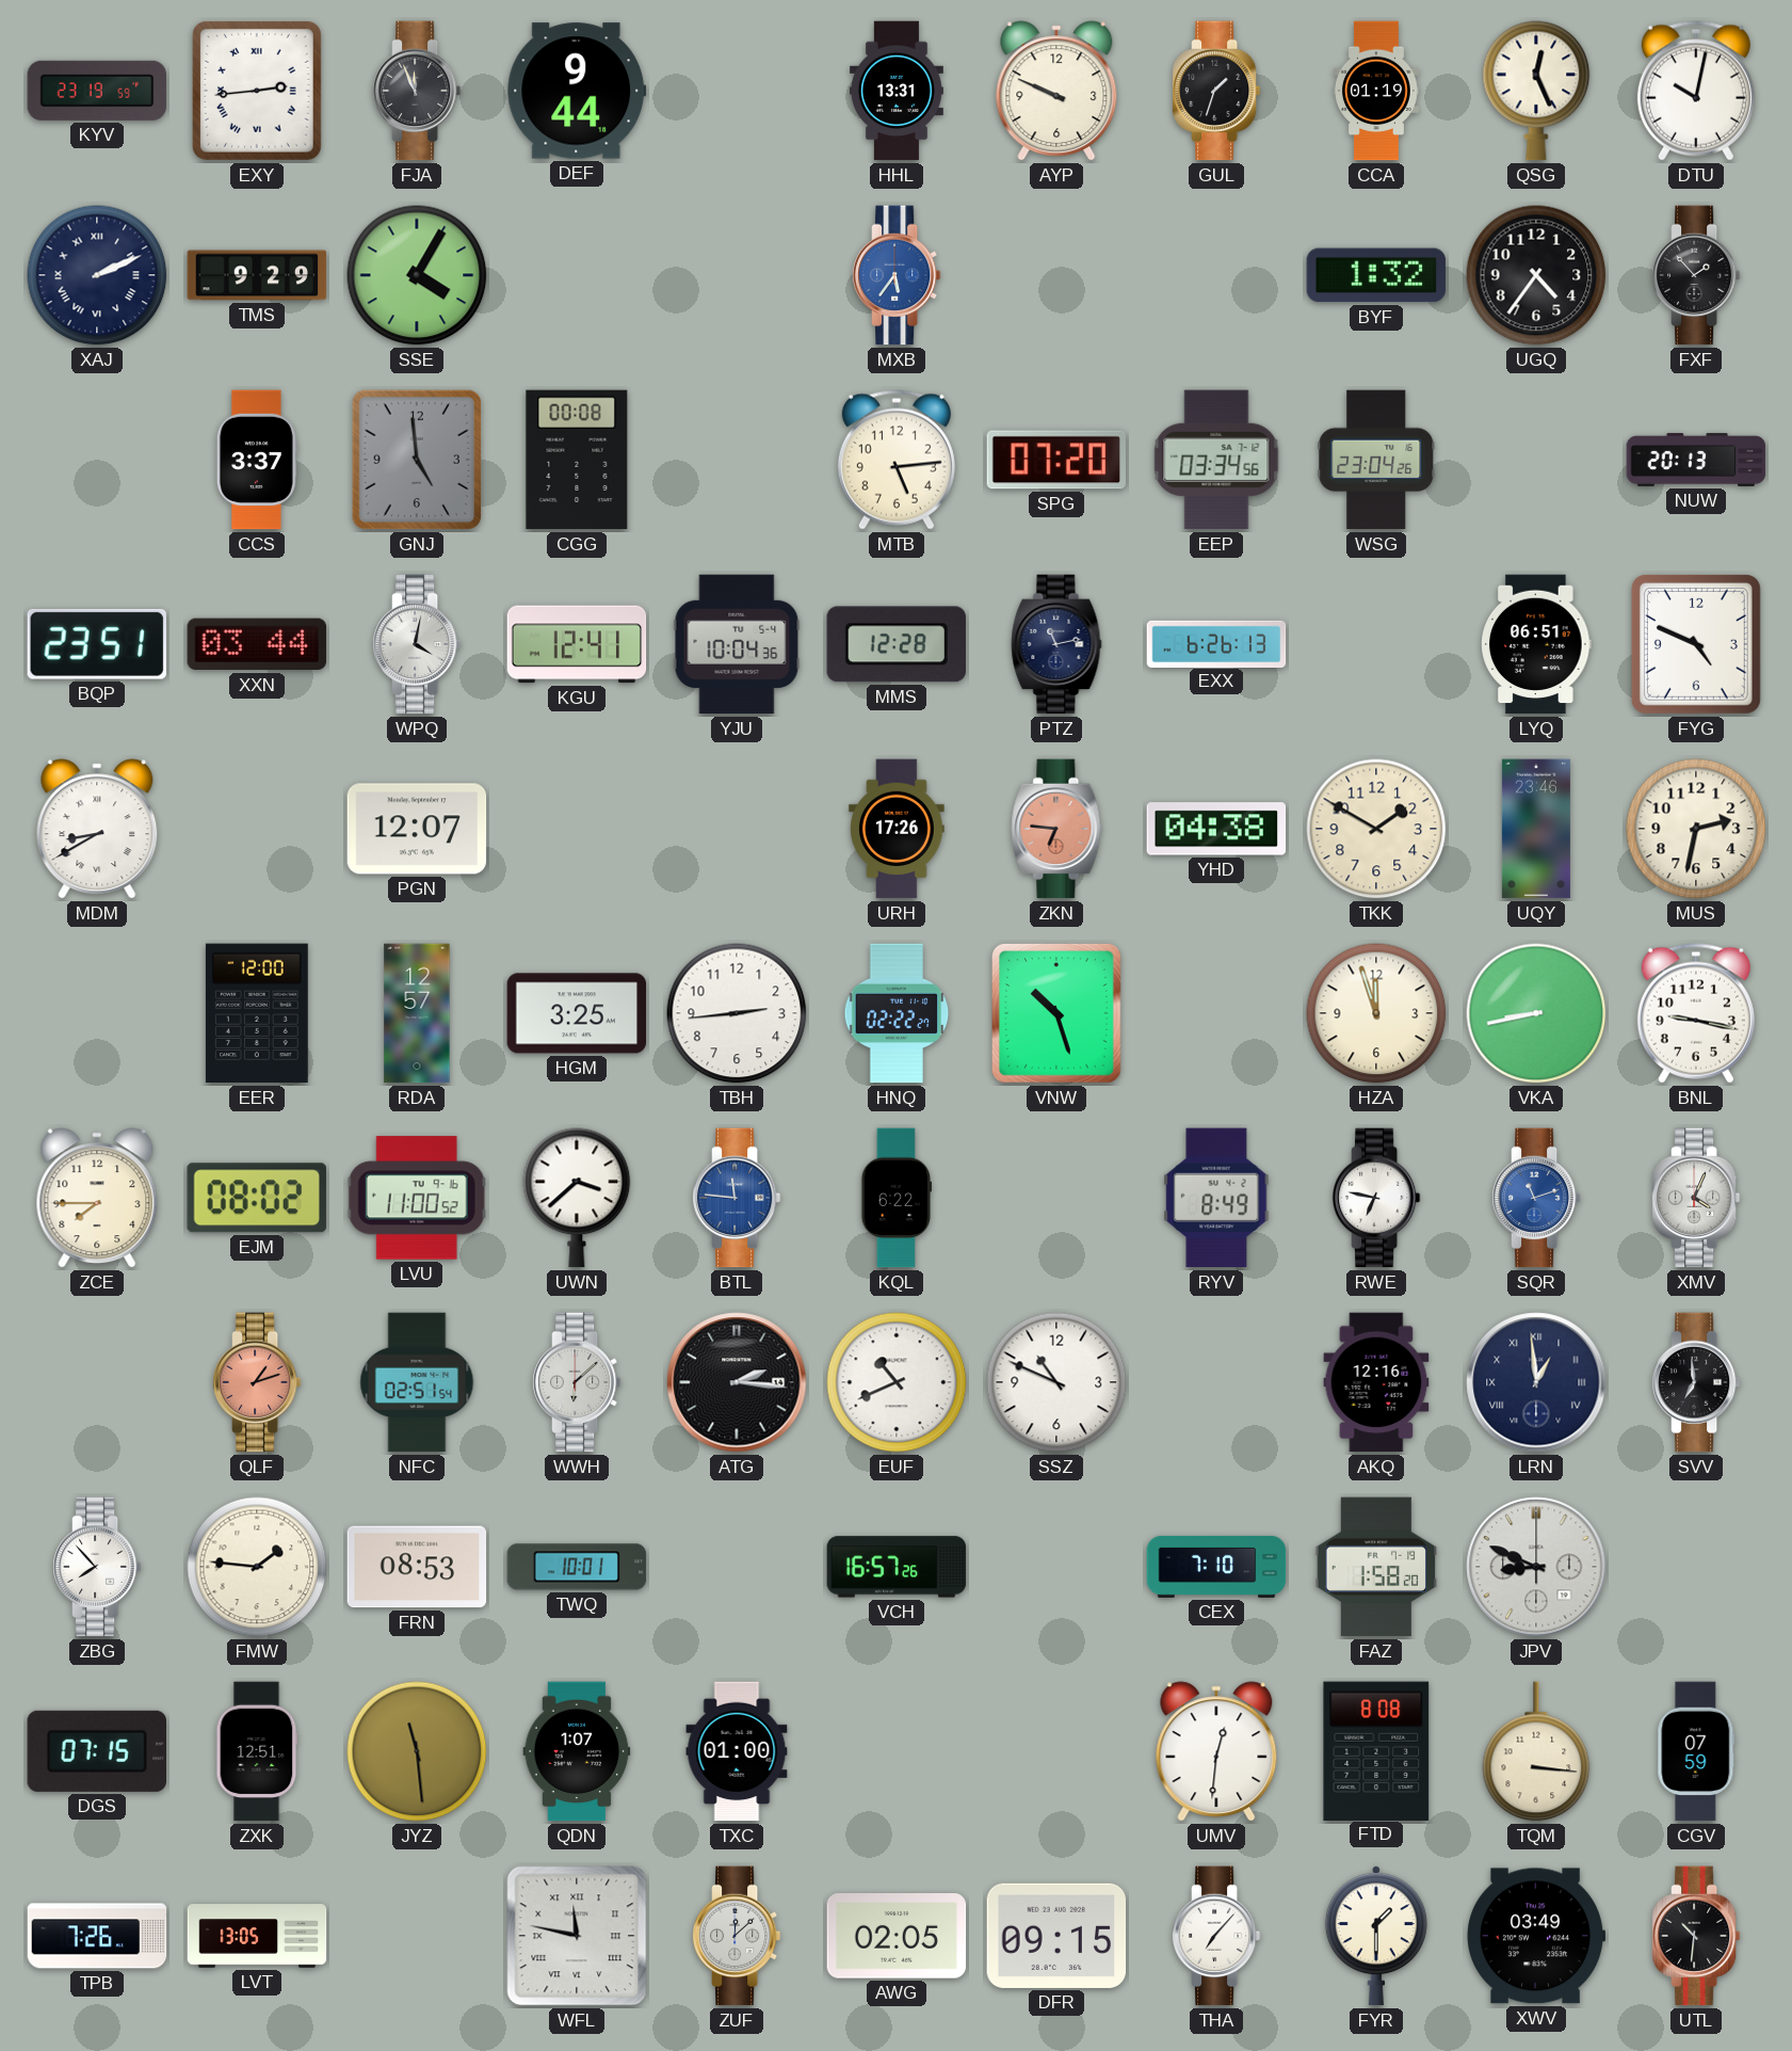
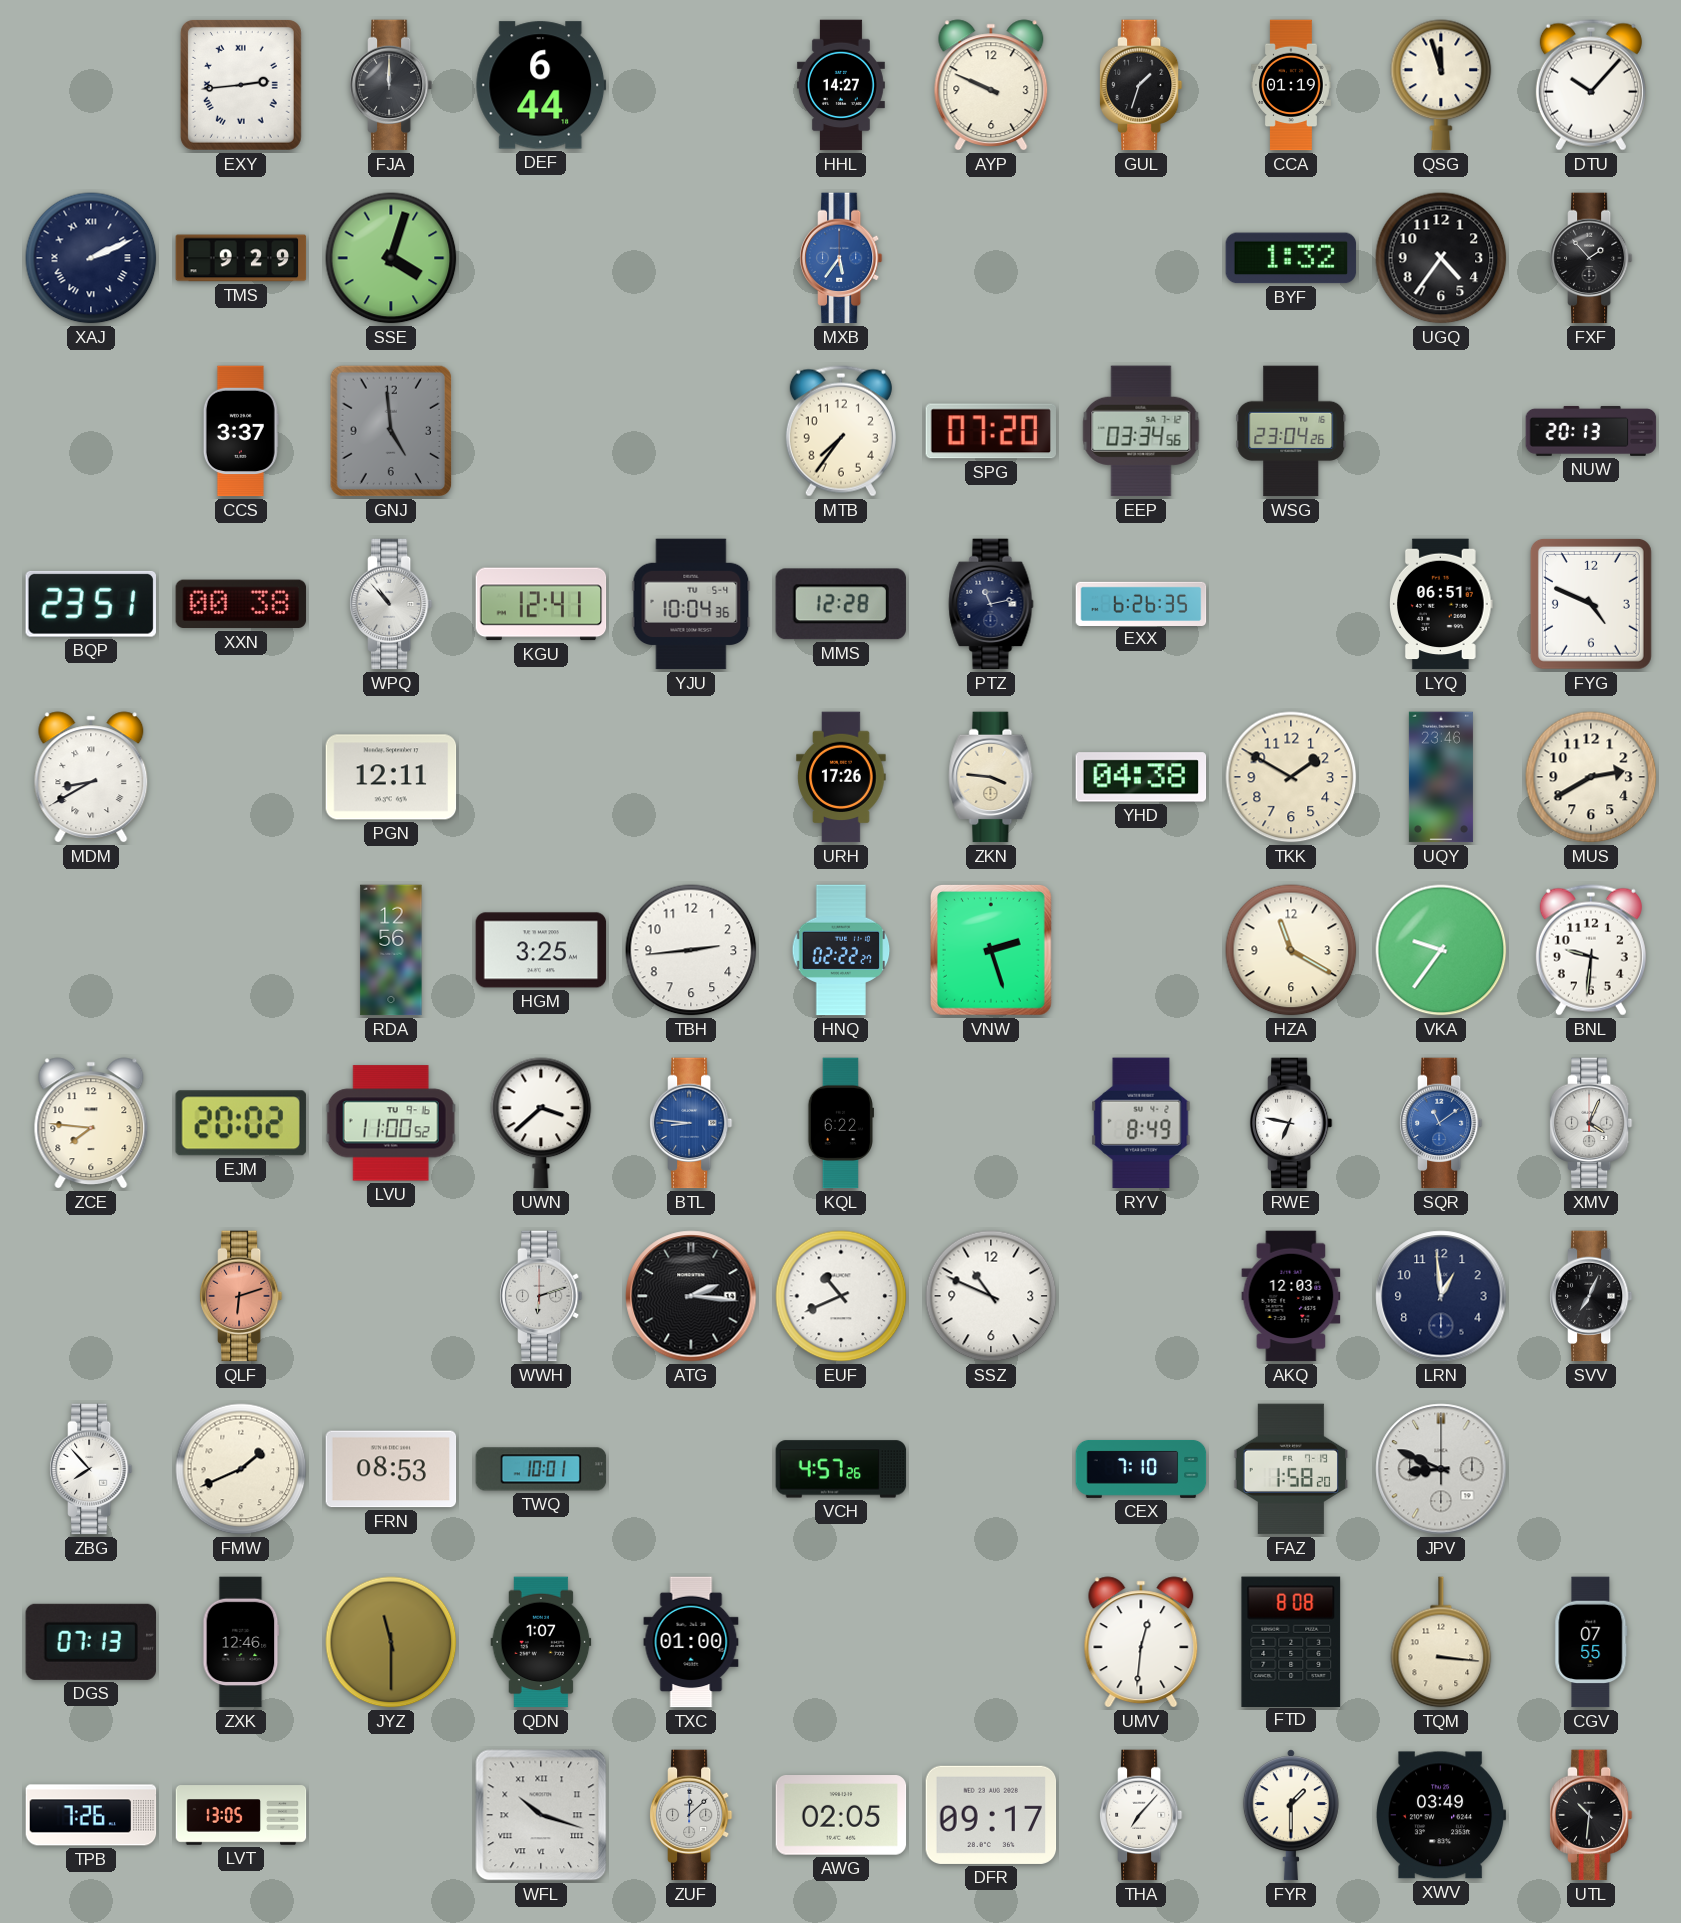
KYV: 23:19 -> none
FJA: 11:56 -> 12:00
DEF: 9:44 -> 6:44
HHL: 13:31 -> 14:27
QSG: 12:26 -> 11:57
DTU: 10:02 -> 10:07
SSE: 4:05 -> 4:03
CGG: 00:08 -> none
MTB: 5:14 -> 7:36
XXN: 03:44 -> 00:38
WPQ: 4:02 -> 10:53
EXX: 6:26:13 -> 6:26:35
PGN: 12:07 -> 12:11
ZKN: 6:46 -> 3:46
ZKN dial: salmon -> cream
MUS: 2:32 -> 2:40
EER: 12:00 -> none
RDA: 12:57 -> 12:56
VNW: 10:27 -> 2:27
HZA: 11:57 -> 11:20
VKA: 8:43 -> 9:36
BNL: 9:17 -> 9:31
ZCE: 7:45 -> 7:46
EJM: 08:02 -> 20:02
BTL: 11:46 -> 8:46
SQR: 11:12 -> 11:09
QLF: 1:12 -> 6:12
NFC: 02:51 -> none
WWH: 6:08 -> 6:12
AKQ: 12:16 -> 12:03
LRN numerals: Roman -> Arabic
SVV: 6:59 -> 7:04
FMW: 1:46 -> 1:41
VCH: 16:57 -> 4:57
DGS: 07:15 -> 07:13
ZXK: 12:51 -> 12:46
JYZ: 11:29 -> 11:30
CGV: 07:59 -> 07:55
WFL: 11:47 -> 10:18
DFR: 09:15 -> 09:17
